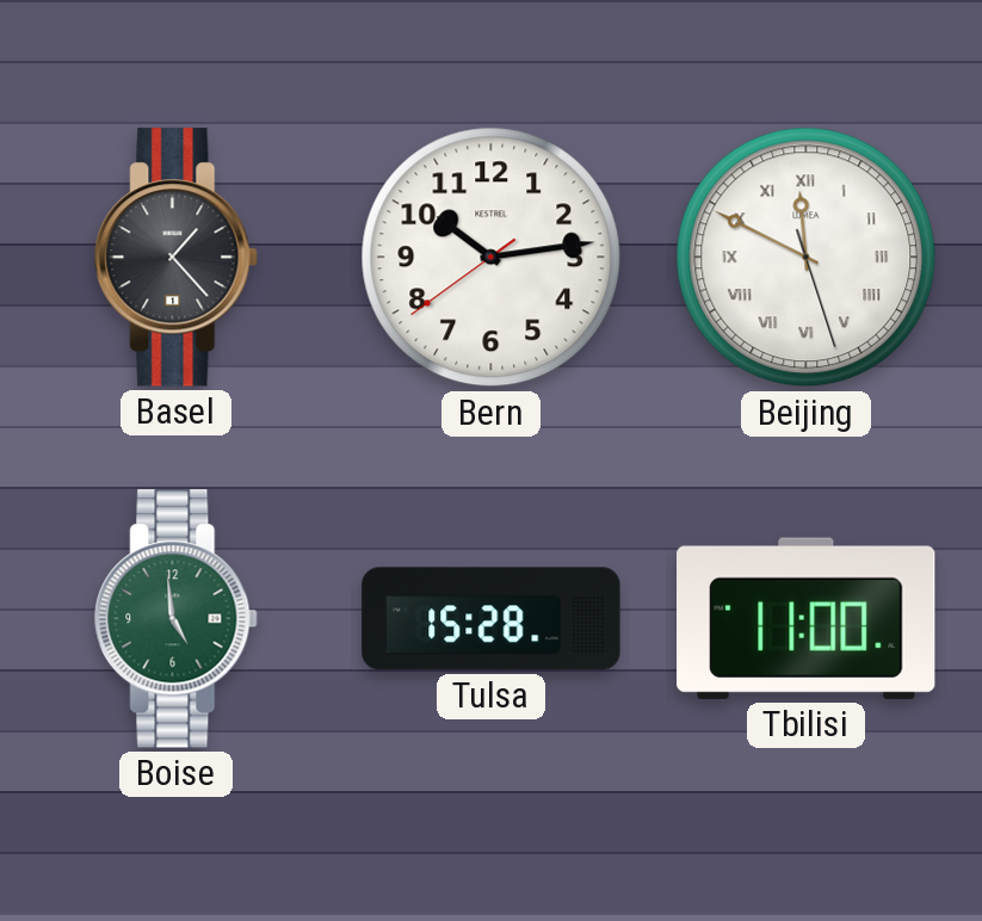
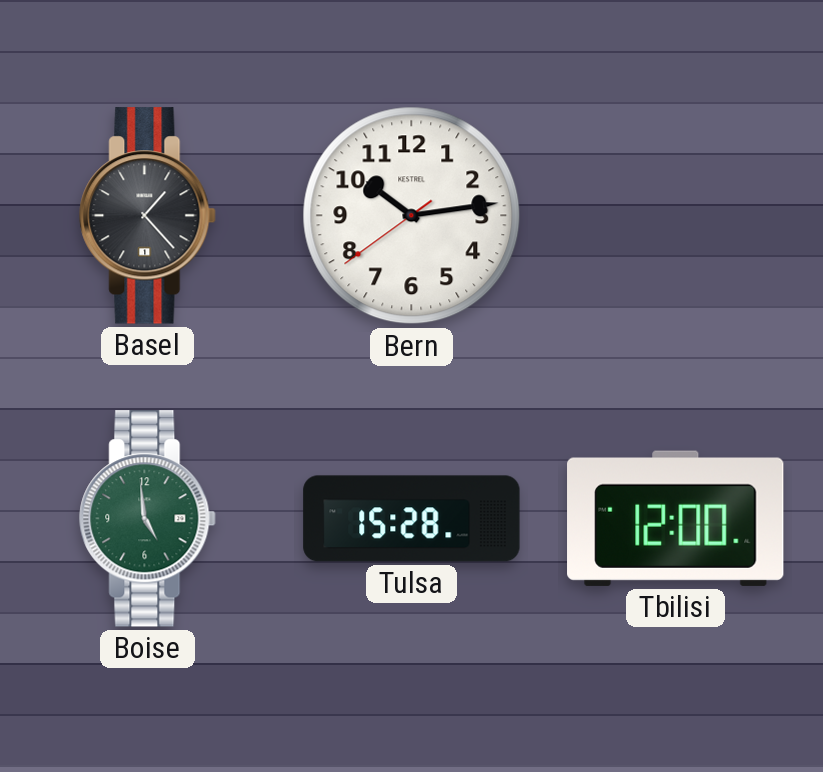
Beijing: 11:49 -> none
Tbilisi: 11:00 -> 12:00
